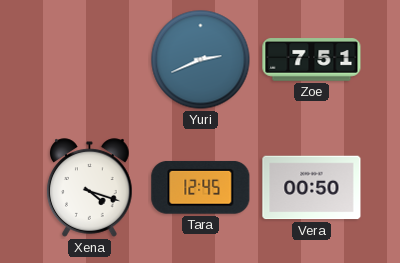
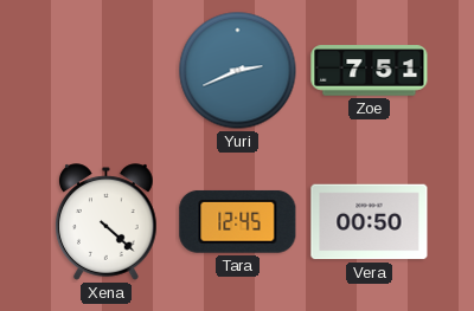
Xena: 4:18 -> 4:22
